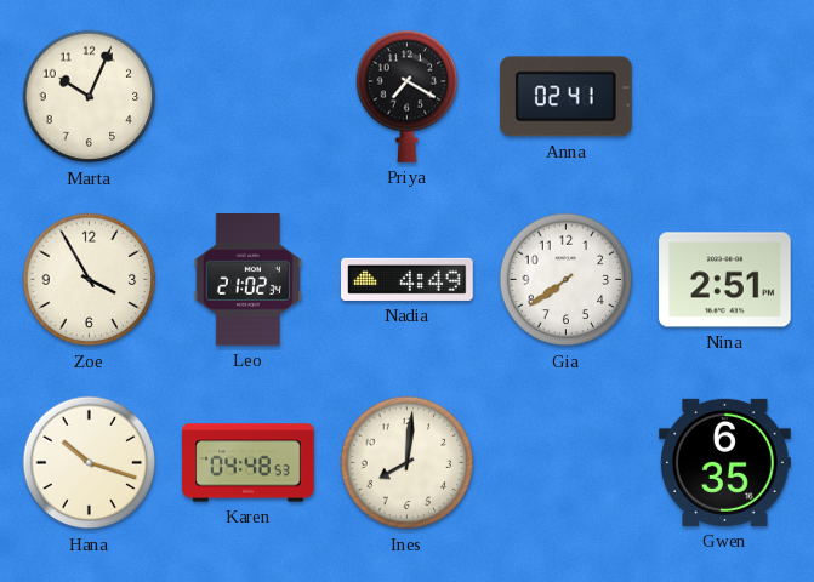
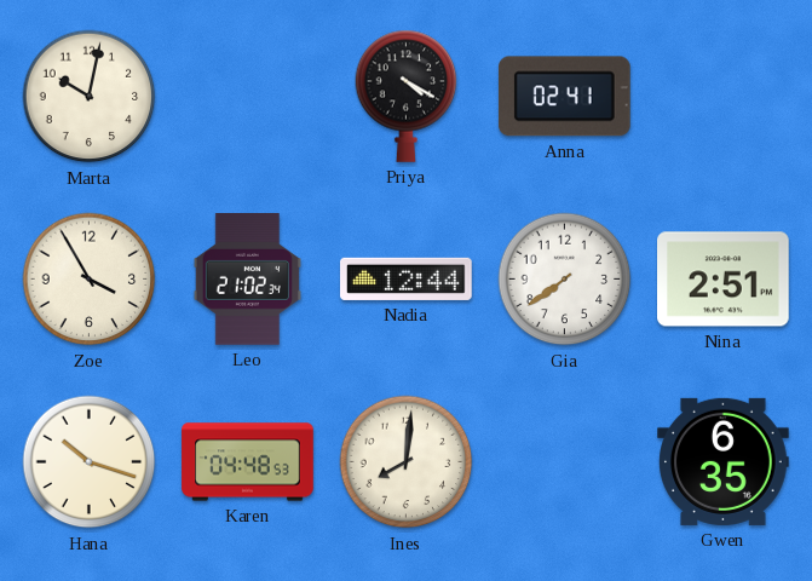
Marta: 10:04 -> 10:02
Priya: 7:20 -> 4:20
Nadia: 4:49 -> 12:44
